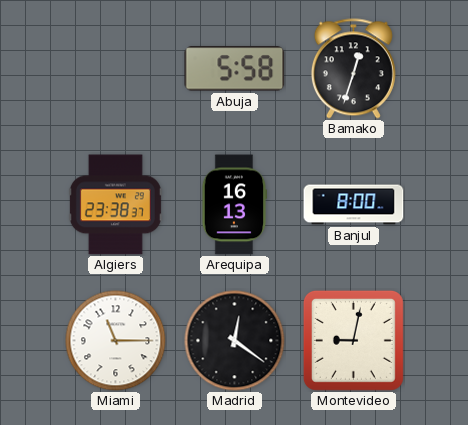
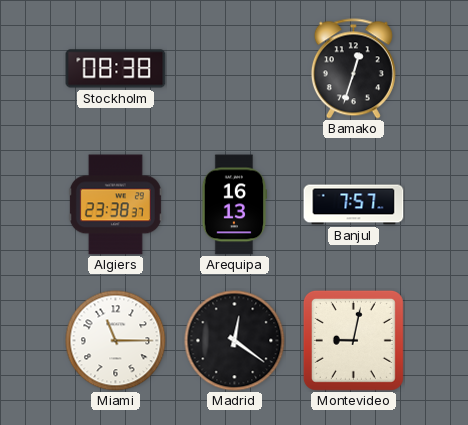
Stockholm: none -> 08:38
Abuja: 5:58 -> none
Banjul: 8:00 -> 7:57
